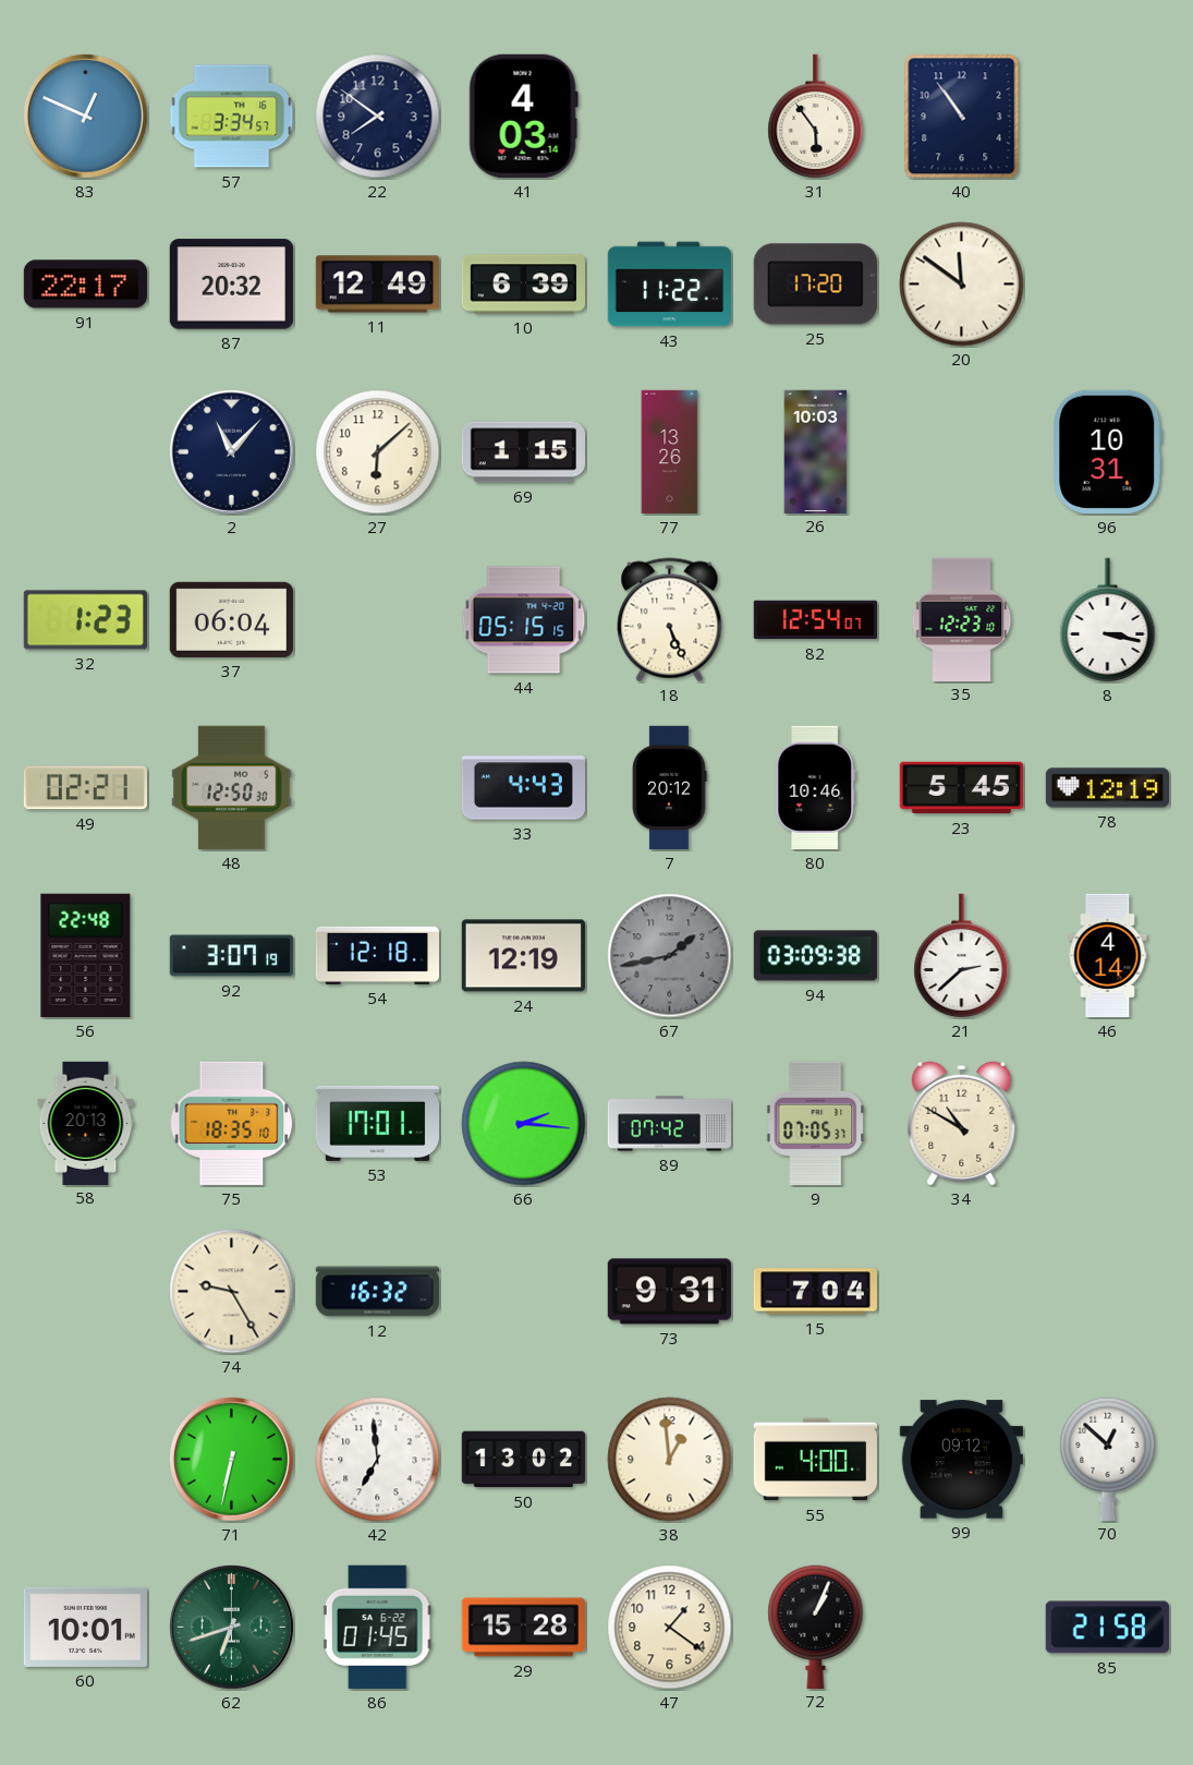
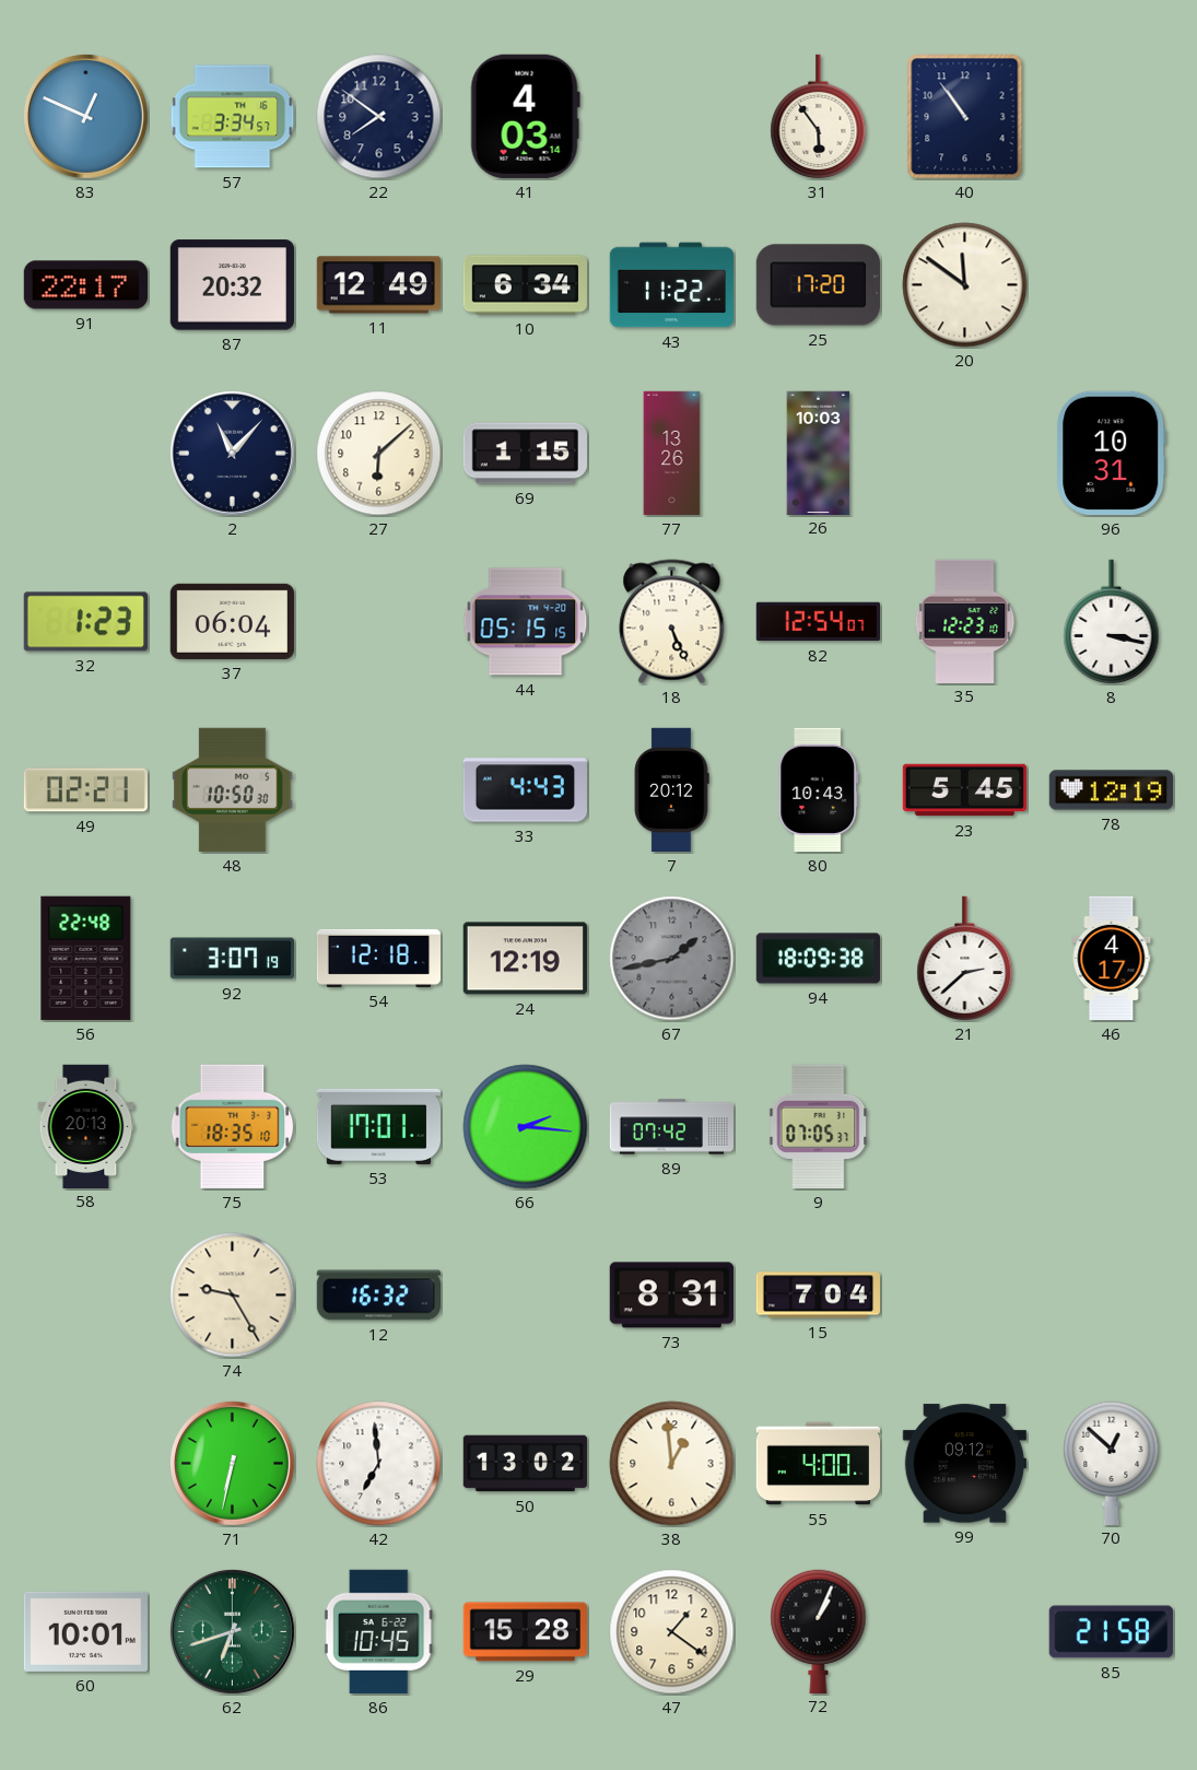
10: 6:39 -> 6:34
48: 12:50 -> 10:50
80: 10:46 -> 10:43
94: 03:09 -> 18:09
46: 4:14 -> 4:17
34: 10:50 -> none
73: 9:31 -> 8:31
86: 01:45 -> 10:45
